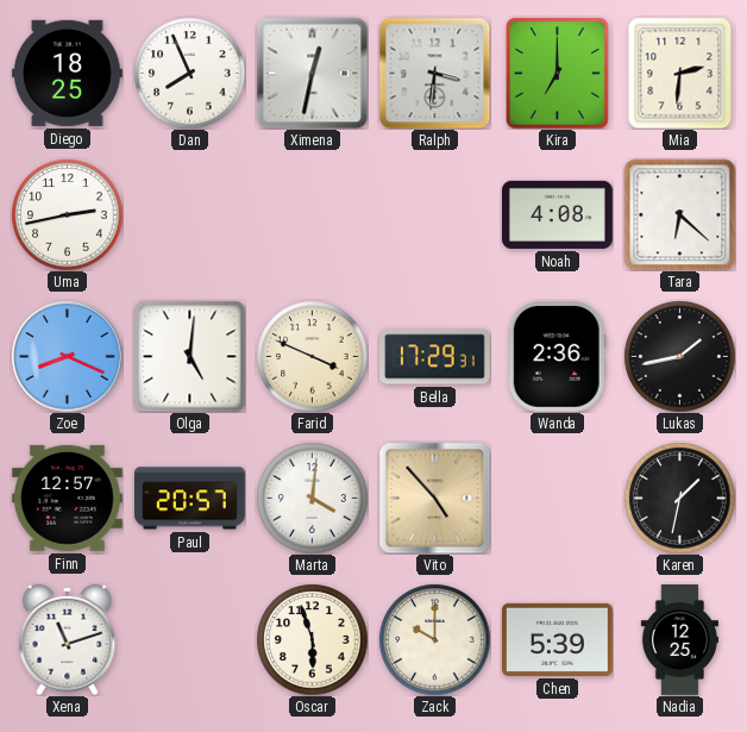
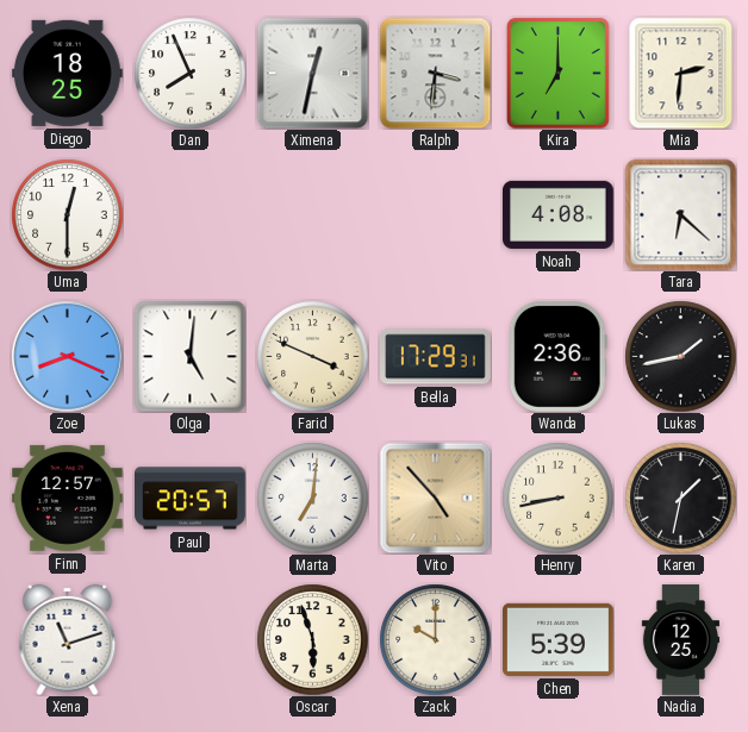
Uma: 2:43 -> 12:30
Marta: 4:01 -> 7:01
Henry: none -> 8:43
